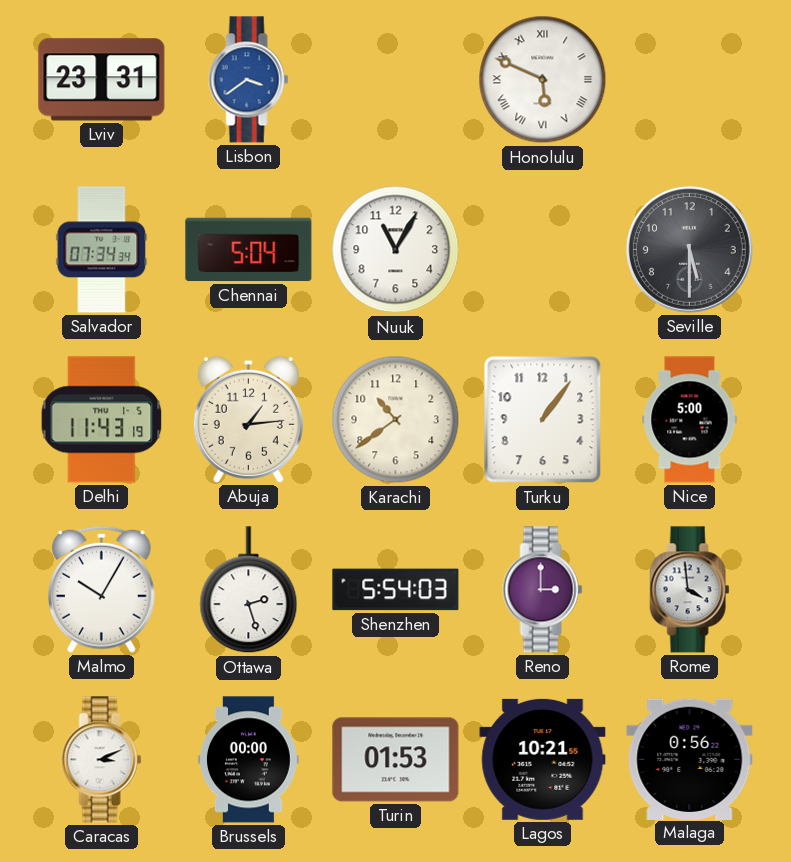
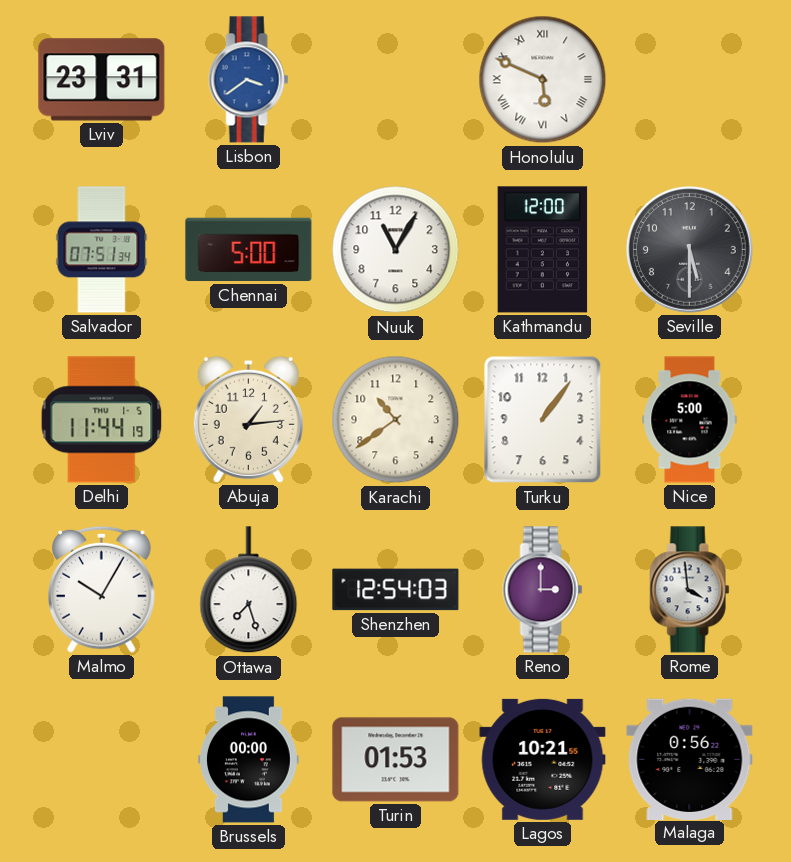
Salvador: 07:34 -> 07:51
Chennai: 5:04 -> 5:00
Kathmandu: none -> 12:00
Delhi: 11:43 -> 11:44
Ottawa: 2:27 -> 7:27
Shenzhen: 5:54 -> 12:54
Caracas: 3:11 -> none
